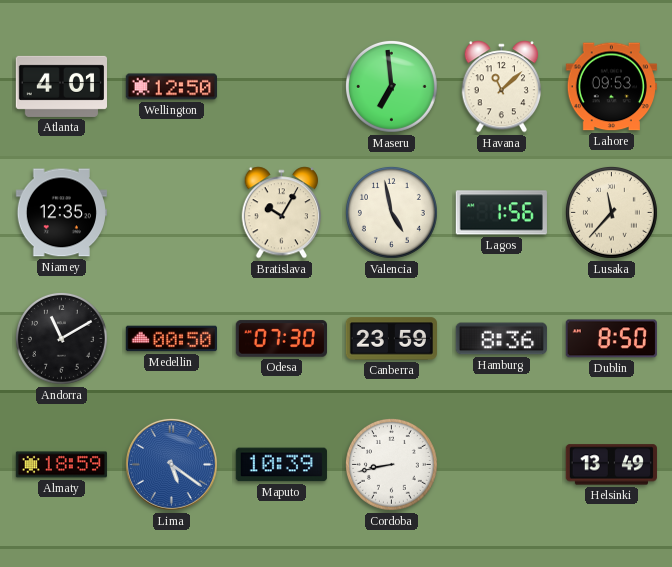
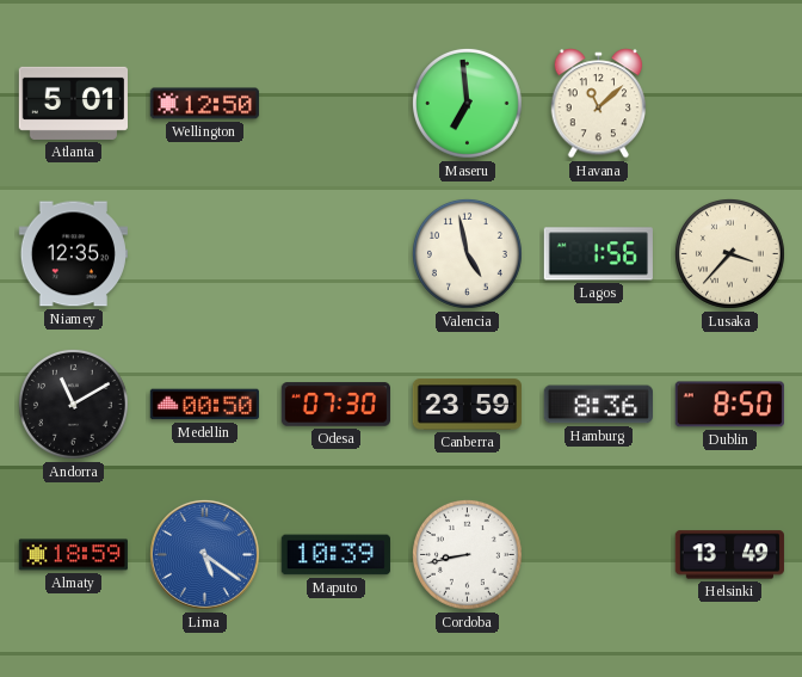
Atlanta: 4:01 -> 5:01
Lahore: 09:53 -> none
Bratislava: 10:05 -> none
Lusaka: 11:37 -> 3:37
